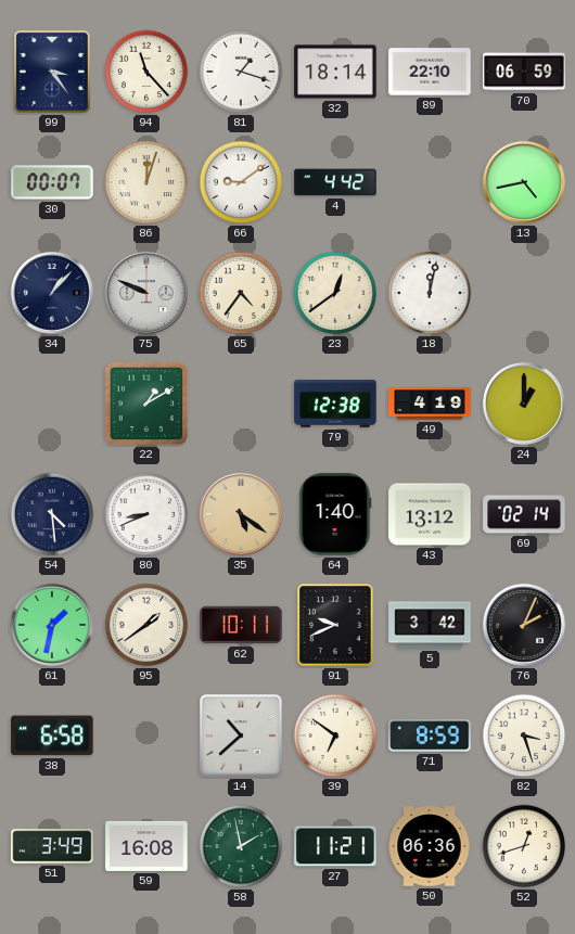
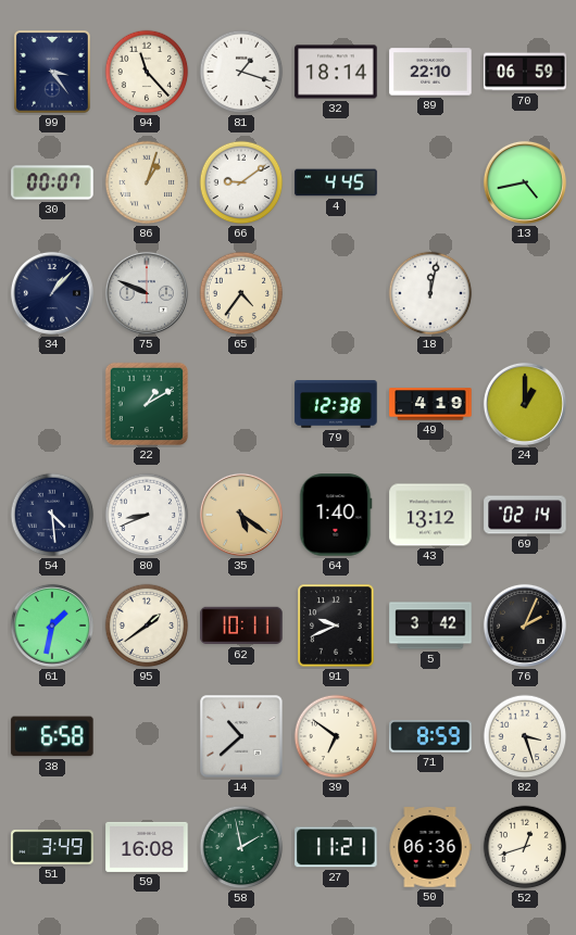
86: 12:03 -> 1:03
4: 4:42 -> 4:45
23: 12:39 -> none
